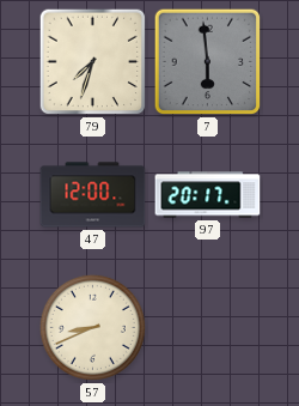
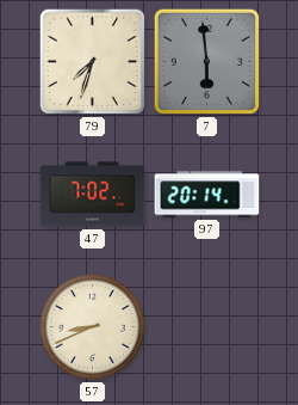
47: 12:00 -> 7:02
97: 20:17 -> 20:14
